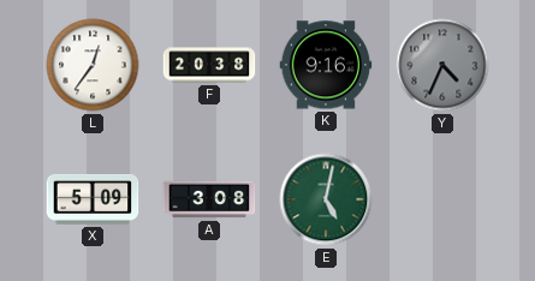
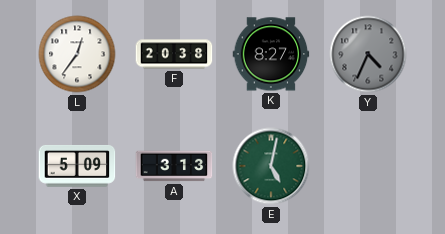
K: 9:16 -> 8:27
A: 3:08 -> 3:13
